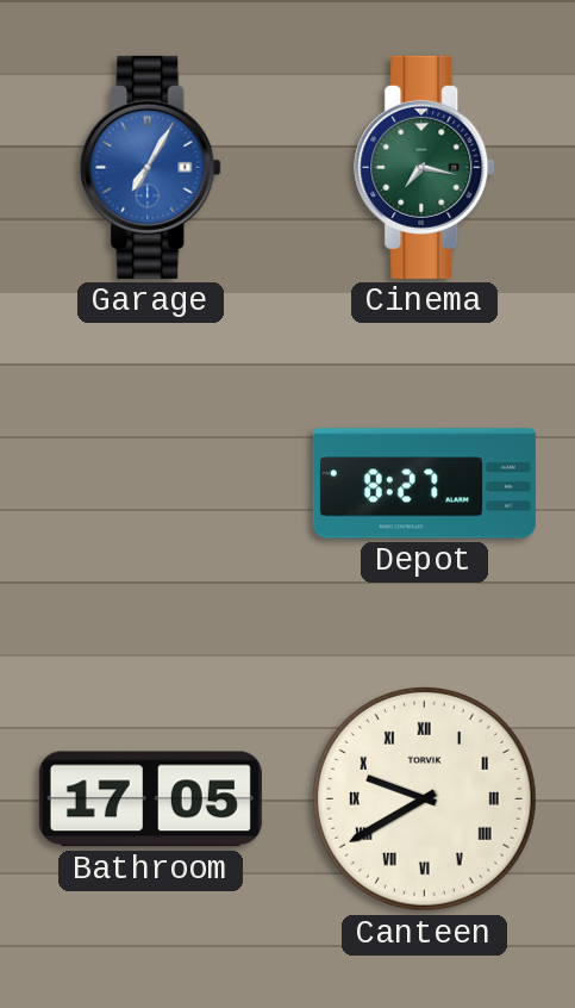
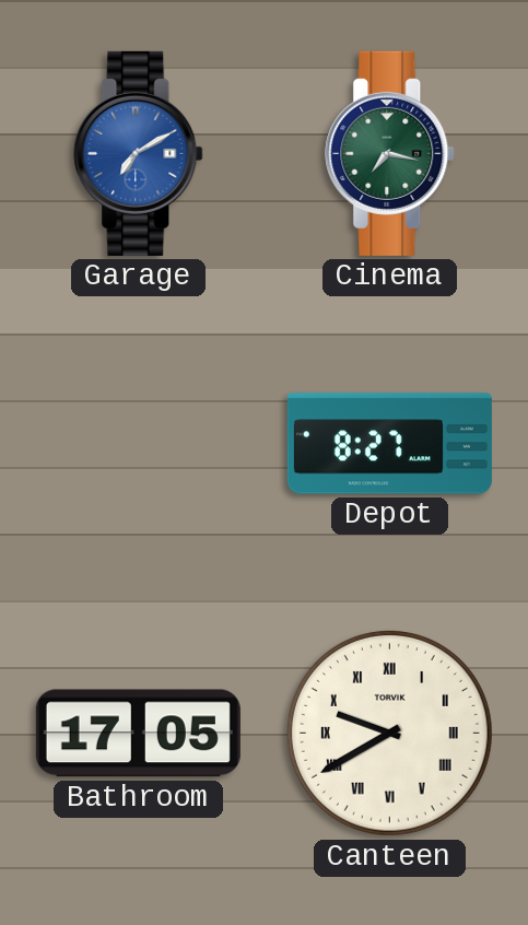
Garage: 7:05 -> 7:10
